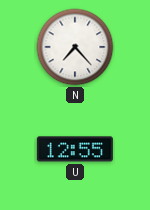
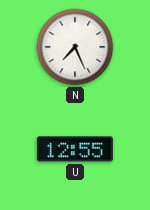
N: 7:23 -> 7:26
